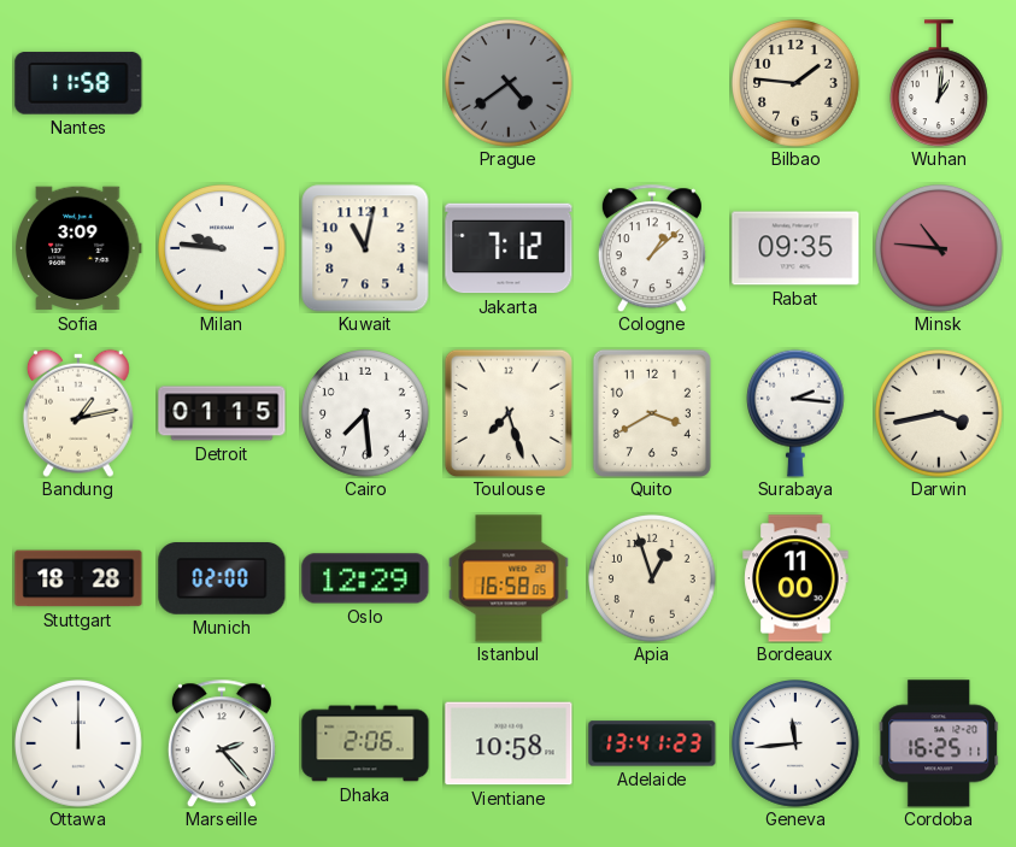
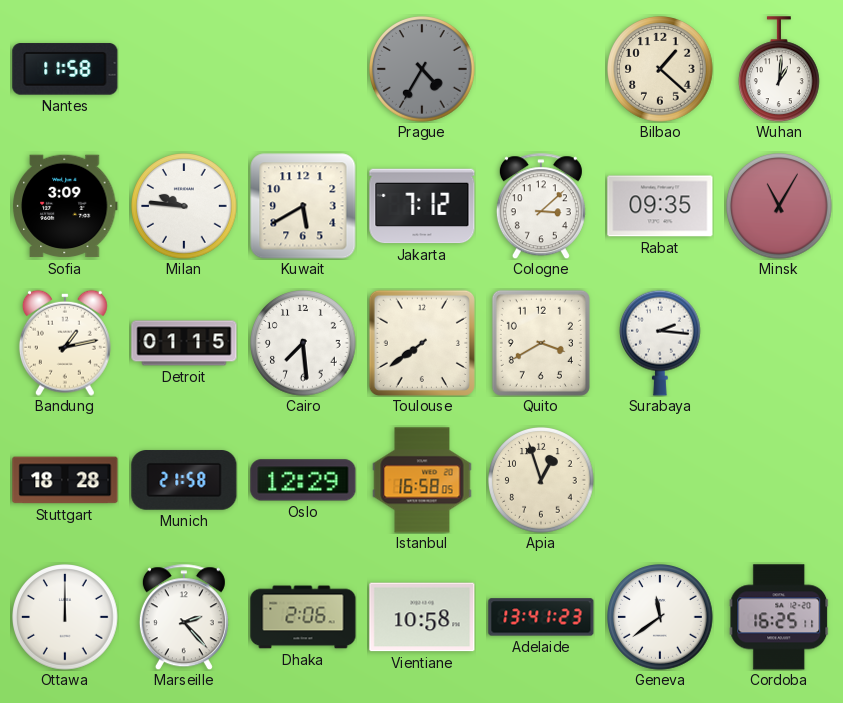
Prague: 4:39 -> 4:35
Bilbao: 1:46 -> 1:22
Kuwait: 11:02 -> 5:40
Cologne: 1:08 -> 3:08
Minsk: 10:46 -> 11:05
Toulouse: 7:27 -> 7:39
Darwin: 3:43 -> none
Munich: 02:00 -> 21:58
Bordeaux: 11:00 -> none
Geneva: 11:44 -> 11:39
